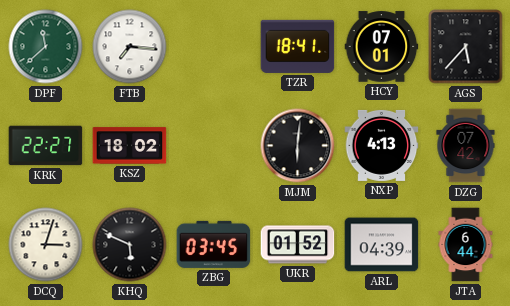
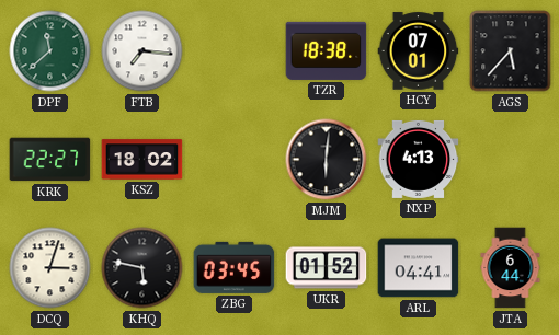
TZR: 18:41 -> 18:38
DZG: 07:42 -> none
KHQ: 5:49 -> 5:47
ARL: 04:39 -> 04:41
